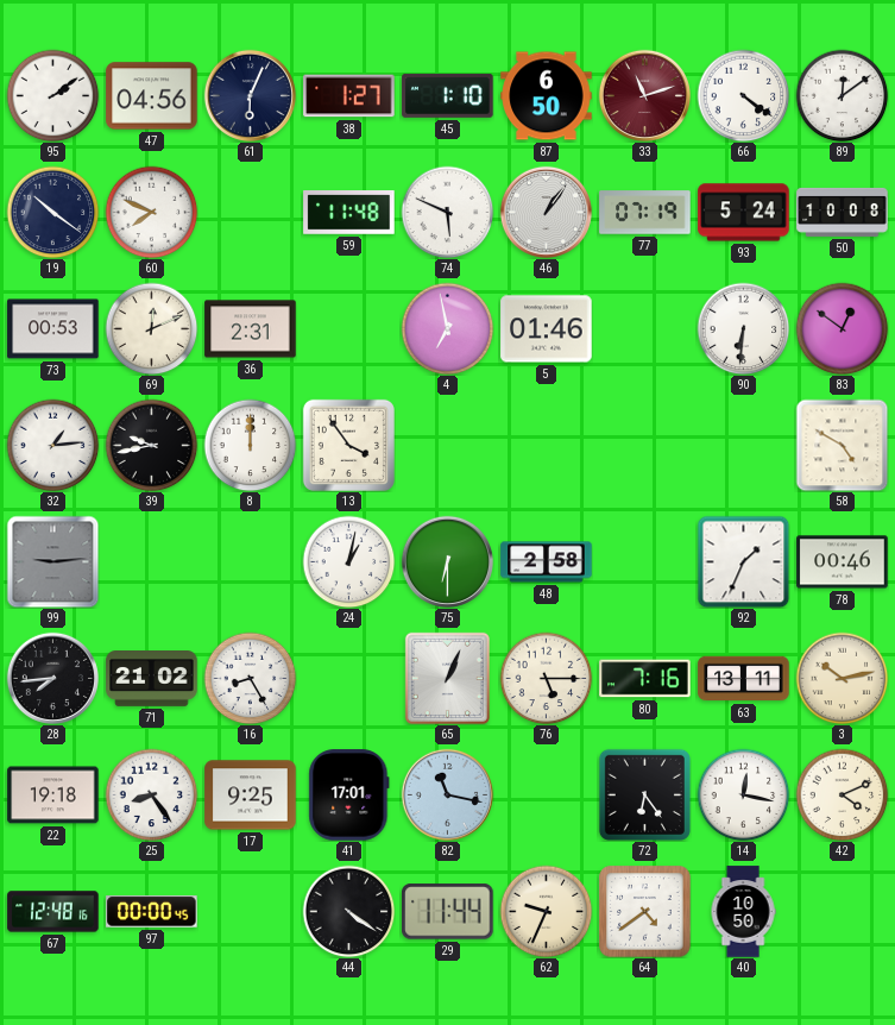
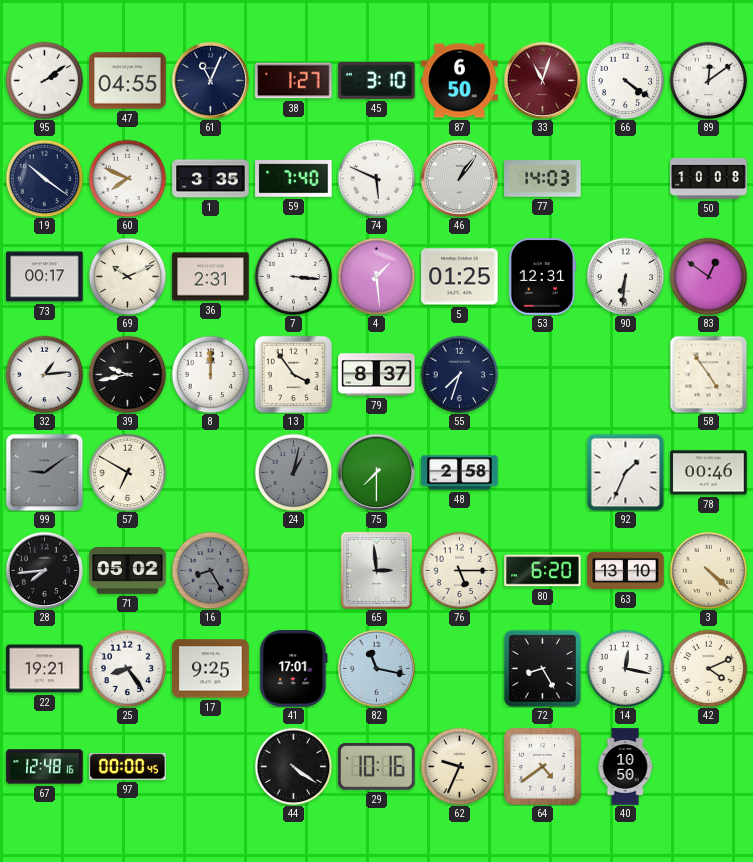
47: 04:56 -> 04:55
61: 6:04 -> 11:04
45: 1:10 -> 3:10
33: 11:12 -> 11:03
1: none -> 3:35
59: 11:48 -> 7:40
77: 07:19 -> 14:03
93: 5:24 -> none
73: 00:53 -> 00:17
69: 12:11 -> 10:11
7: none -> 3:16
4: 6:58 -> 1:29
5: 01:46 -> 01:25
53: none -> 12:31
79: none -> 8:37
55: none -> 7:33
58: 4:50 -> 4:54
99: 9:14 -> 9:09
57: none -> 6:50
24 dial: white -> grey
75: 6:30 -> 7:30
71: 21:02 -> 05:02
16 dial: white -> grey
65: 1:04 -> 2:59
80: 7:16 -> 6:20
63: 13:11 -> 13:10
3: 10:13 -> 4:22
22: 19:18 -> 19:21
72: 6:24 -> 8:25
29: 11:44 -> 10:16
